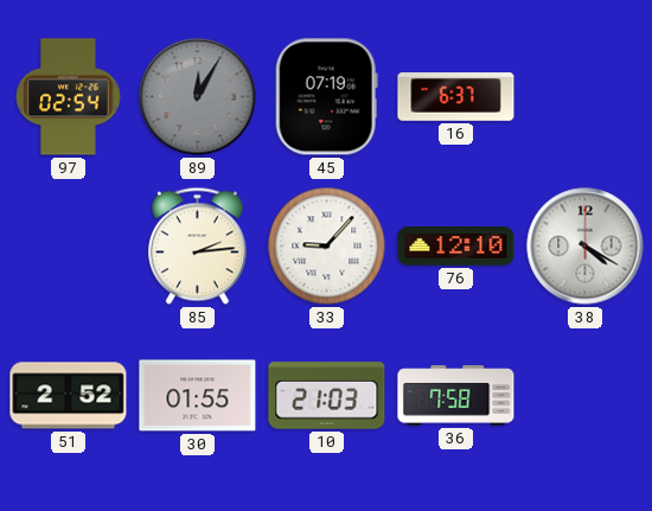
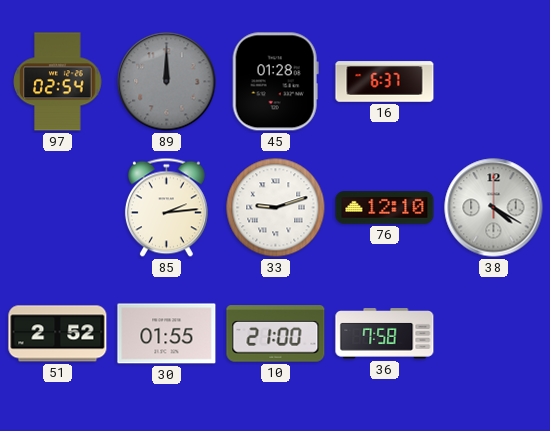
89: 12:05 -> 12:00
45: 07:19 -> 01:28
33: 9:07 -> 9:12
10: 21:03 -> 21:00
